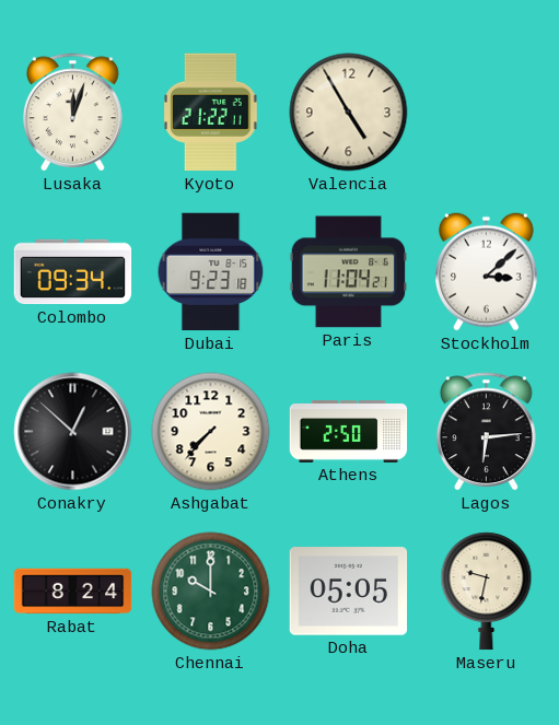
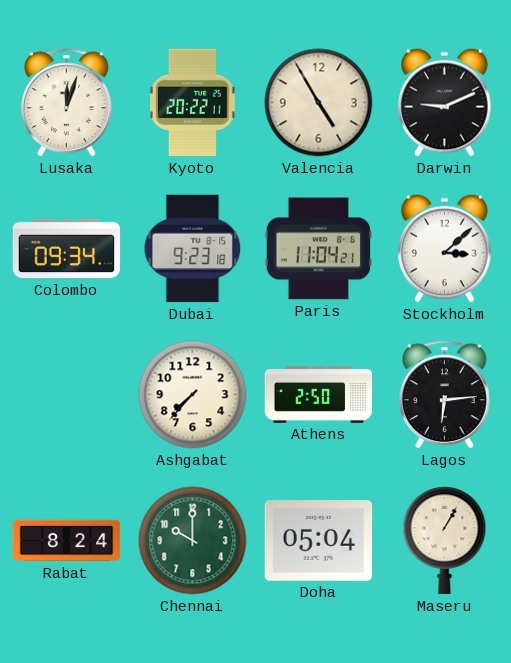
Kyoto: 21:22 -> 20:22
Darwin: none -> 9:11
Conakry: 12:52 -> none
Doha: 05:05 -> 05:04
Maseru: 9:32 -> 1:05
